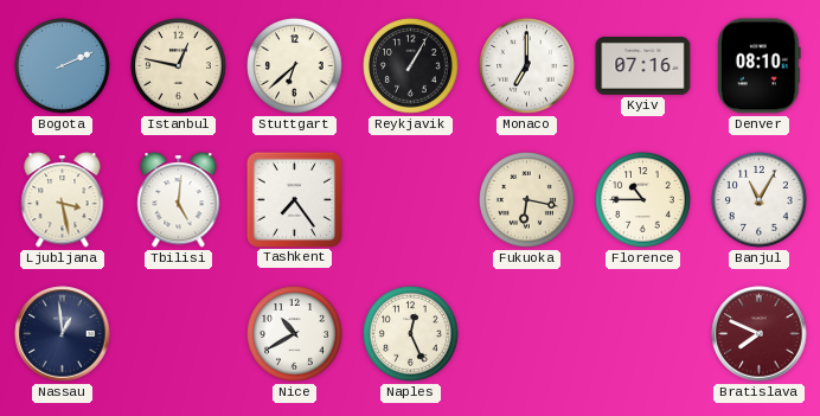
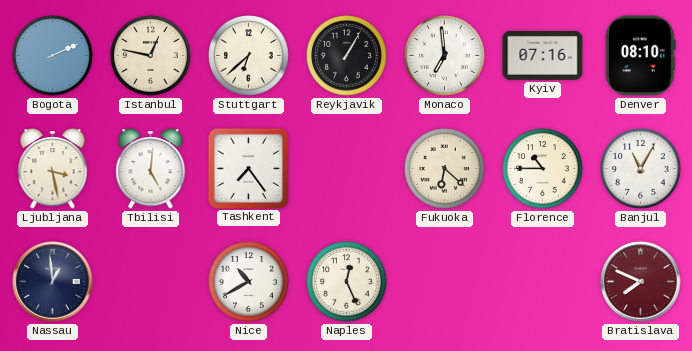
Monaco: 7:00 -> 6:59
Fukuoka: 6:17 -> 6:22
